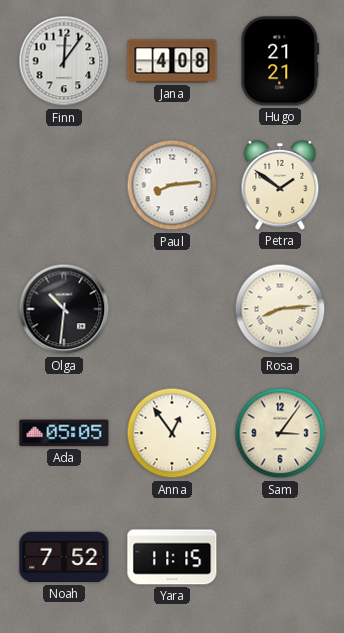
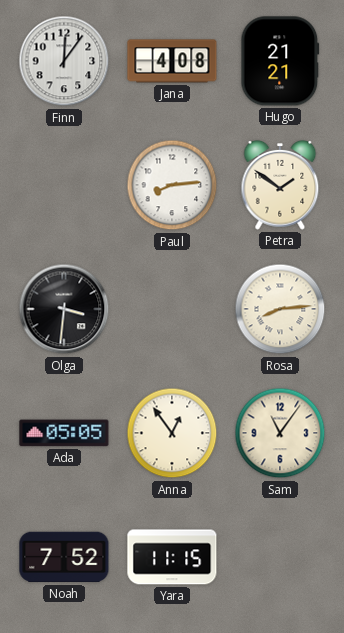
Olga: 10:31 -> 3:31
Sam: 3:06 -> 11:06
